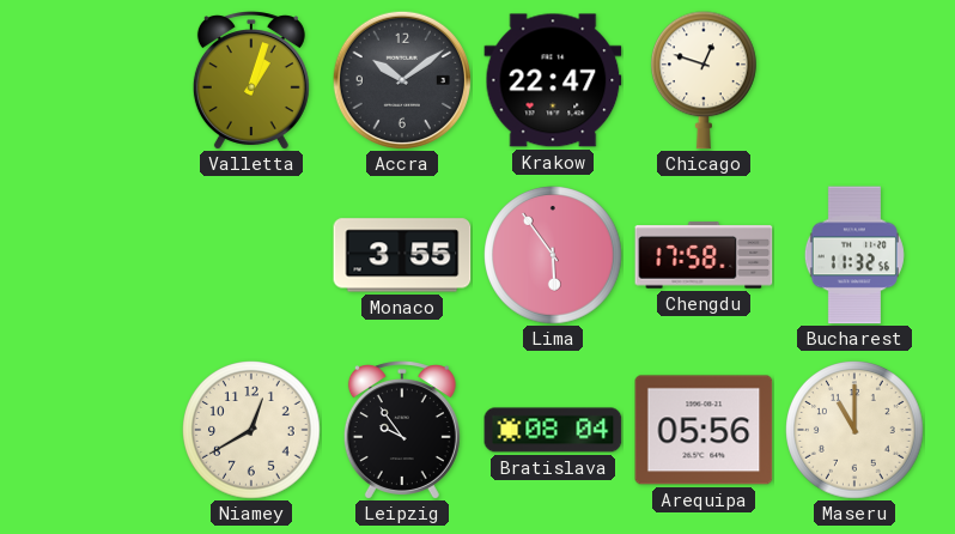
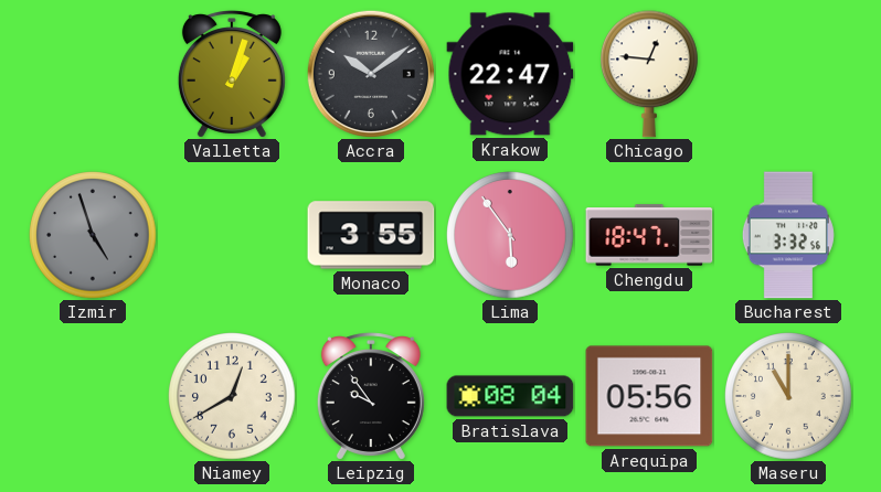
Chicago: 12:48 -> 12:46
Izmir: none -> 4:57
Chengdu: 17:58 -> 18:47
Bucharest: 11:32 -> 3:32
